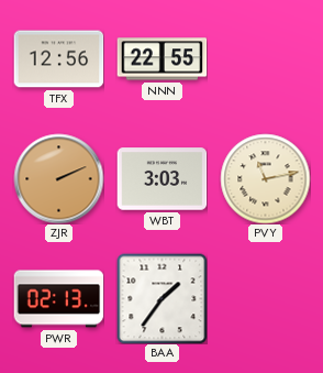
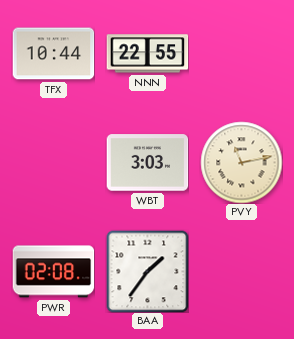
TFX: 12:56 -> 10:44
ZJR: 2:11 -> none
PWR: 02:13 -> 02:08
